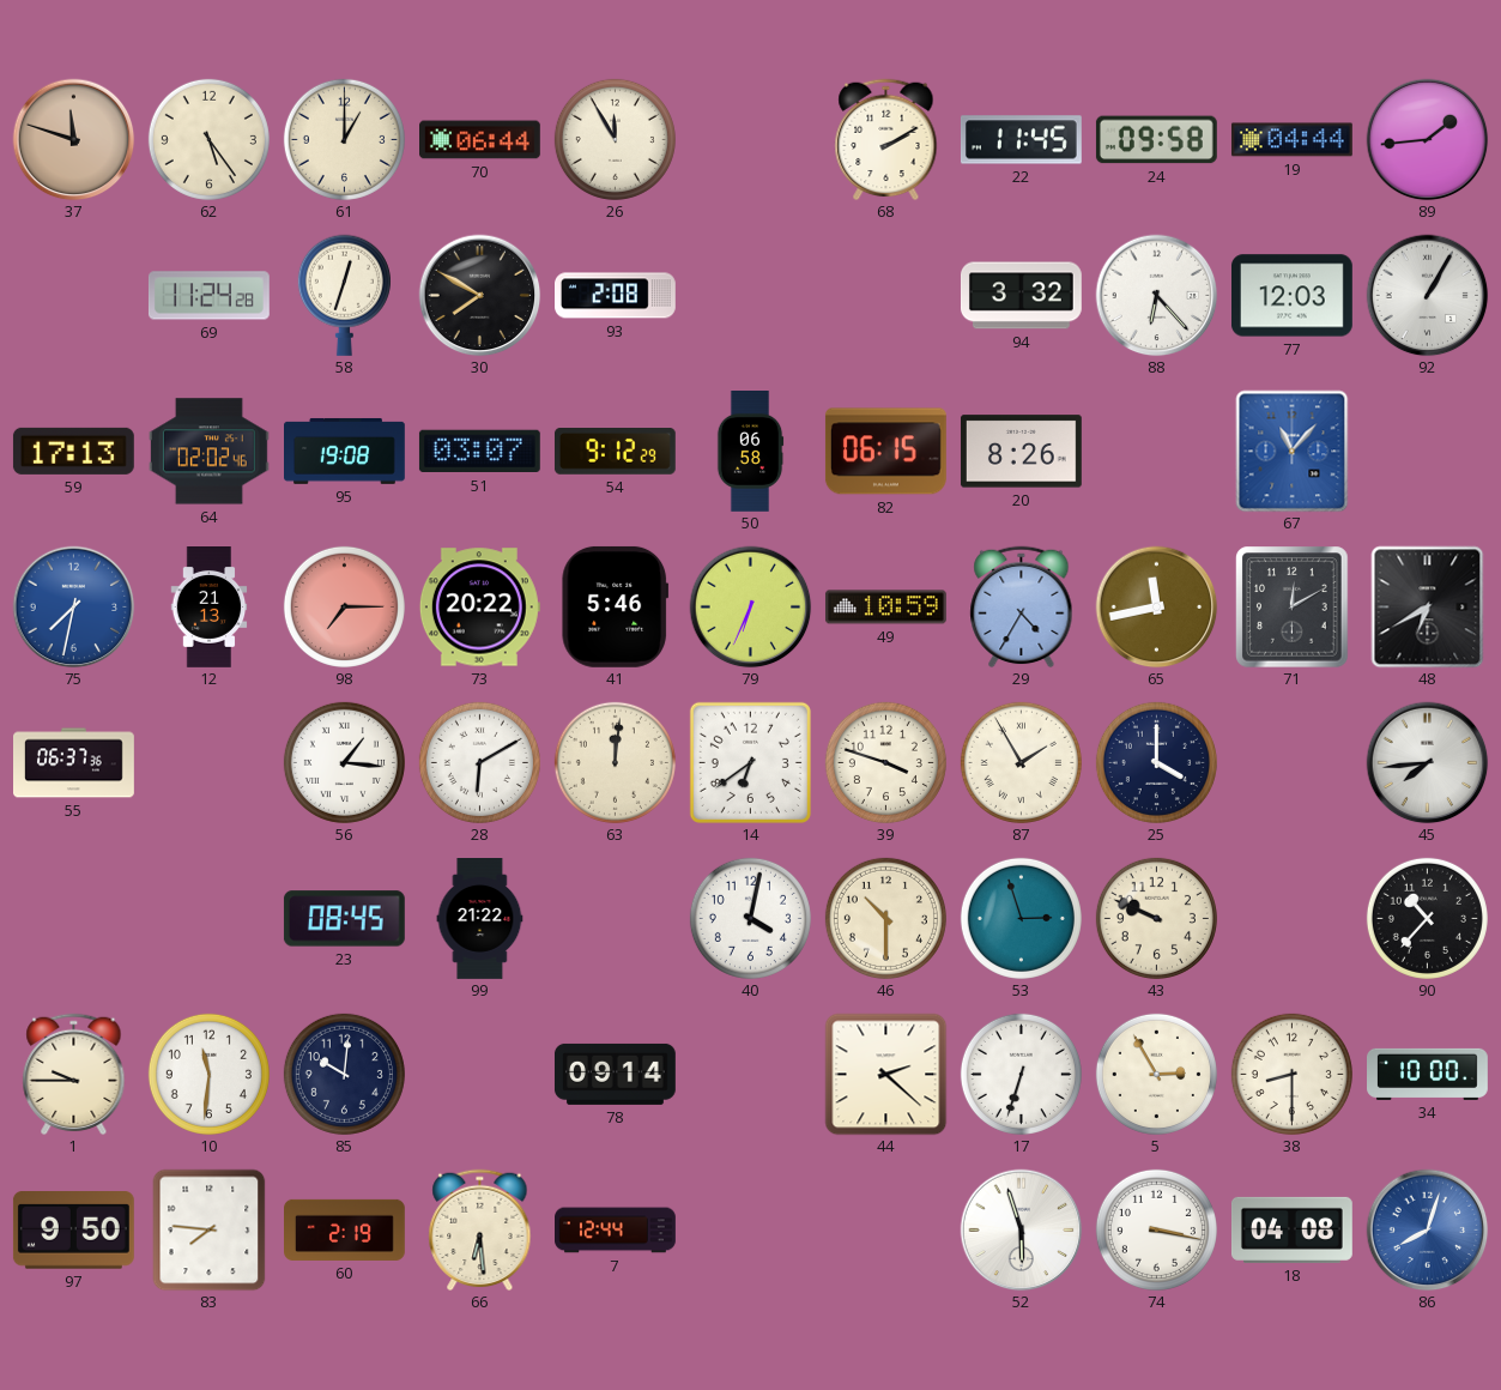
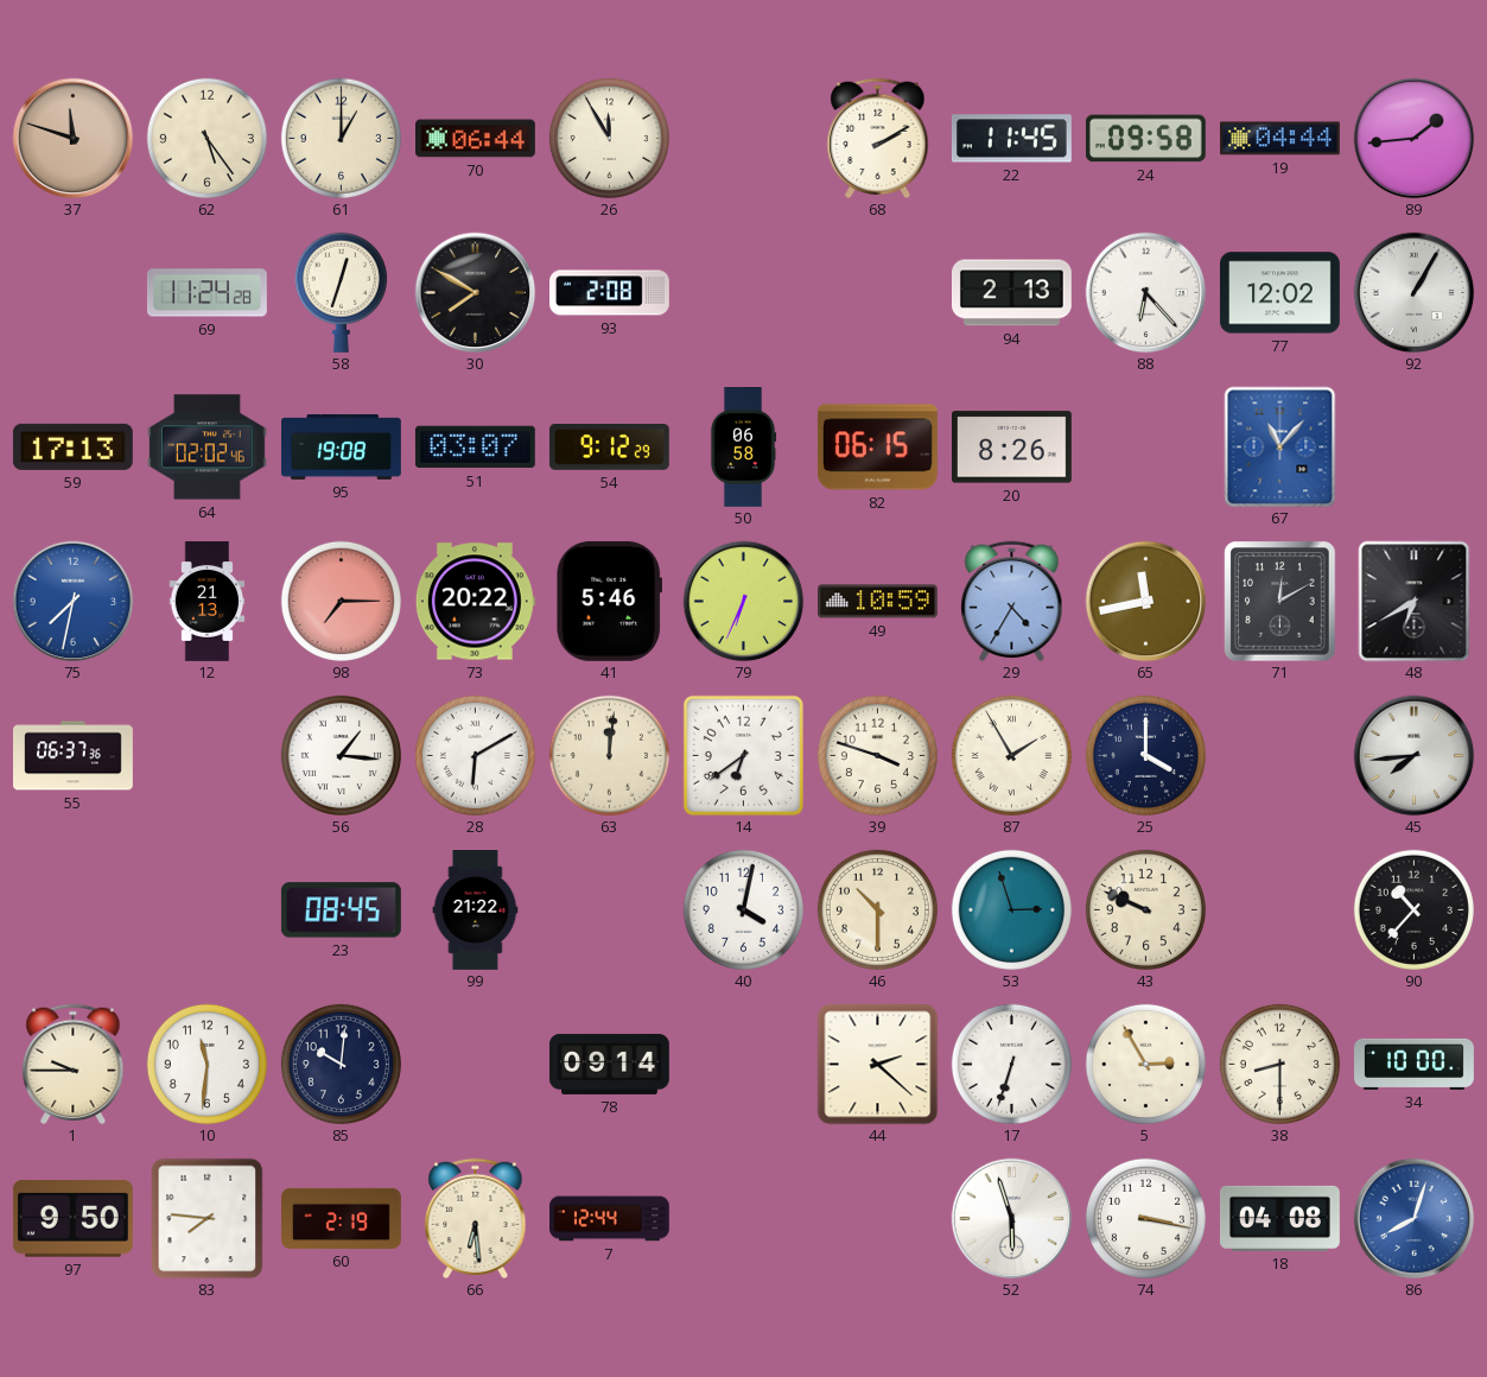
94: 3:32 -> 2:13
77: 12:03 -> 12:02
